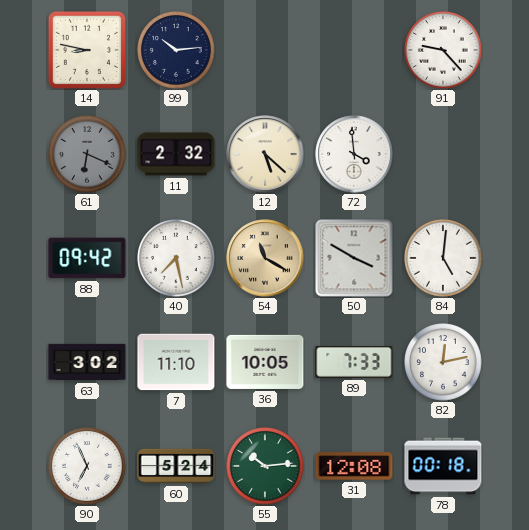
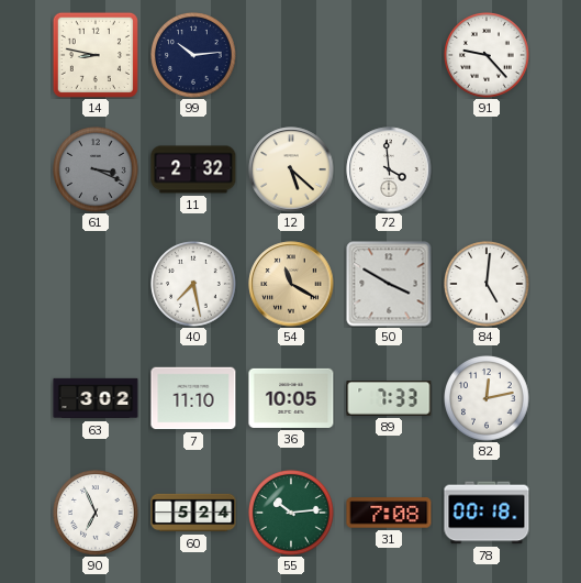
61: 6:19 -> 3:19
88: 09:42 -> none
31: 12:08 -> 7:08
